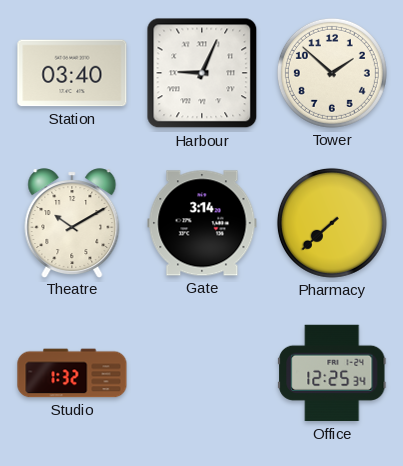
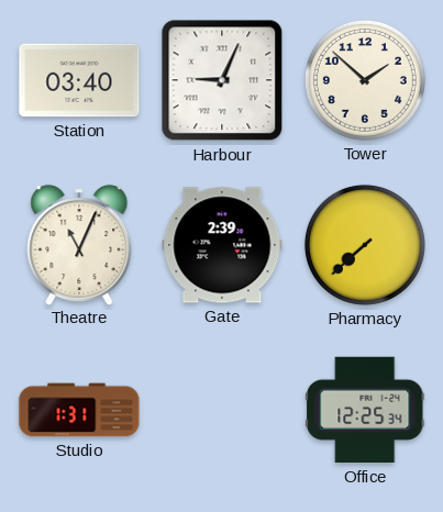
Theatre: 10:10 -> 11:04
Gate: 3:14 -> 2:39
Studio: 1:32 -> 1:31
